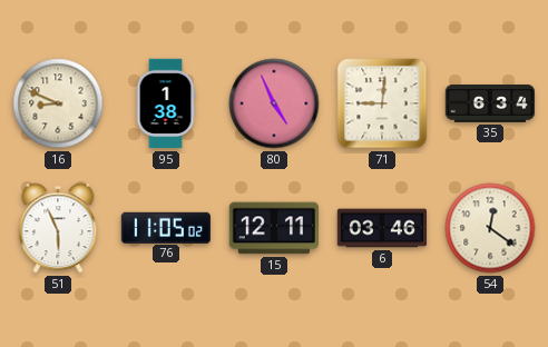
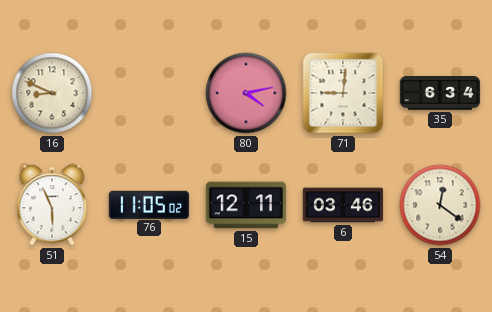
95: 1:38 -> none
80: 4:56 -> 4:13
